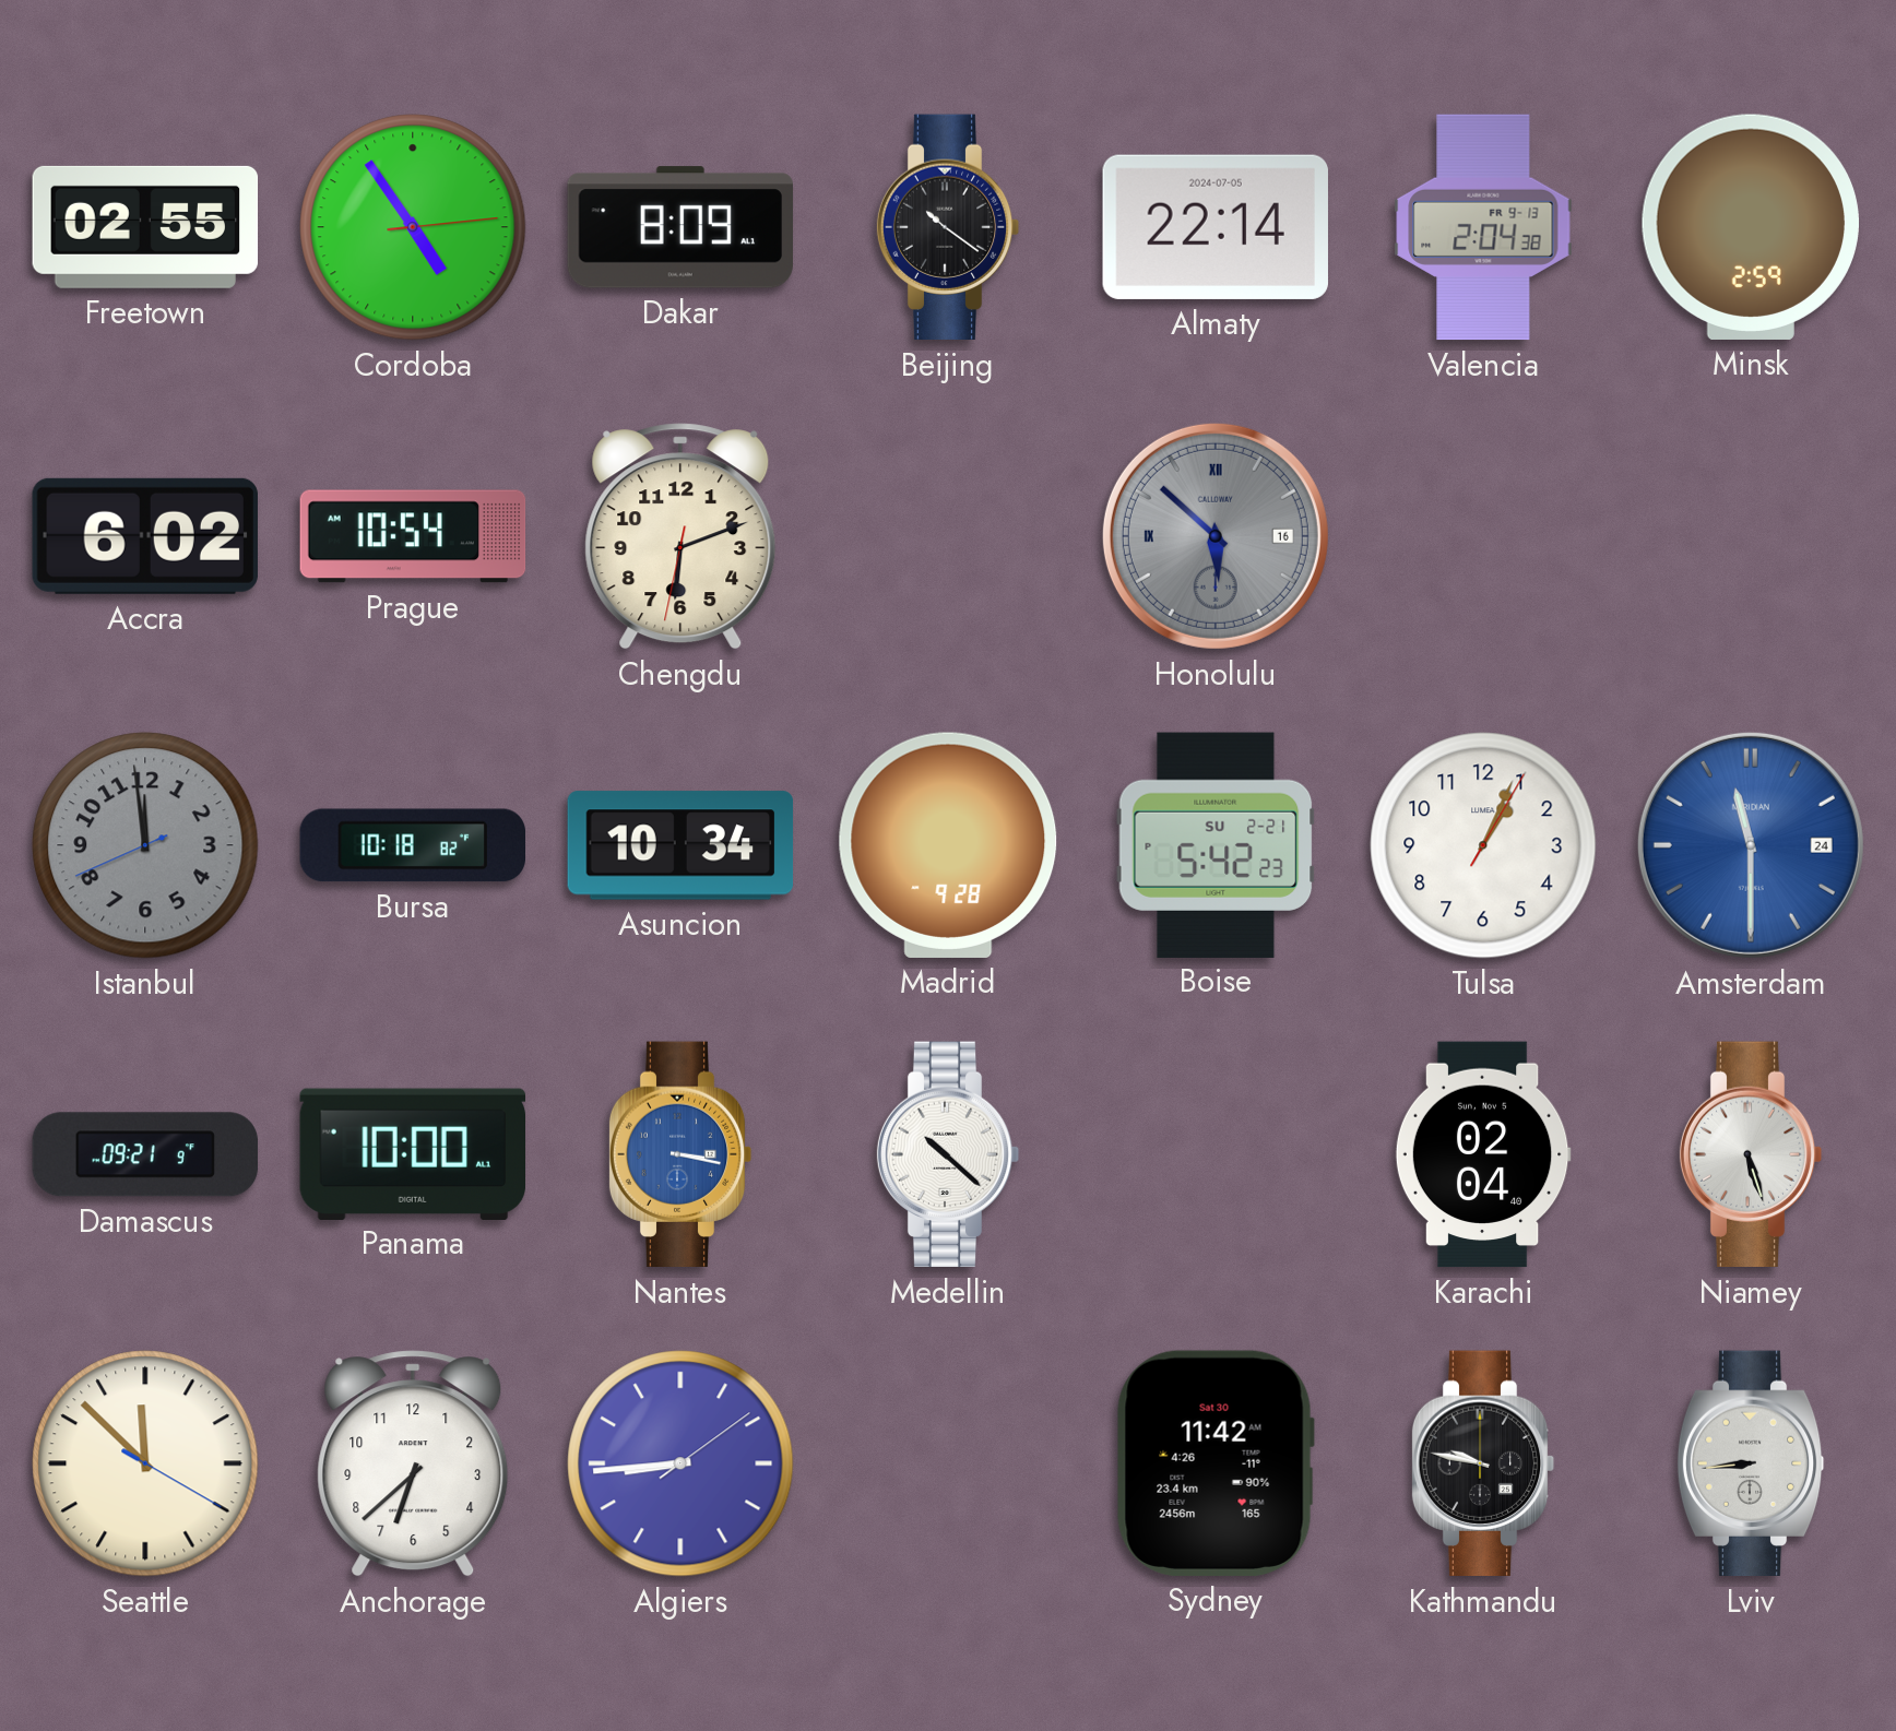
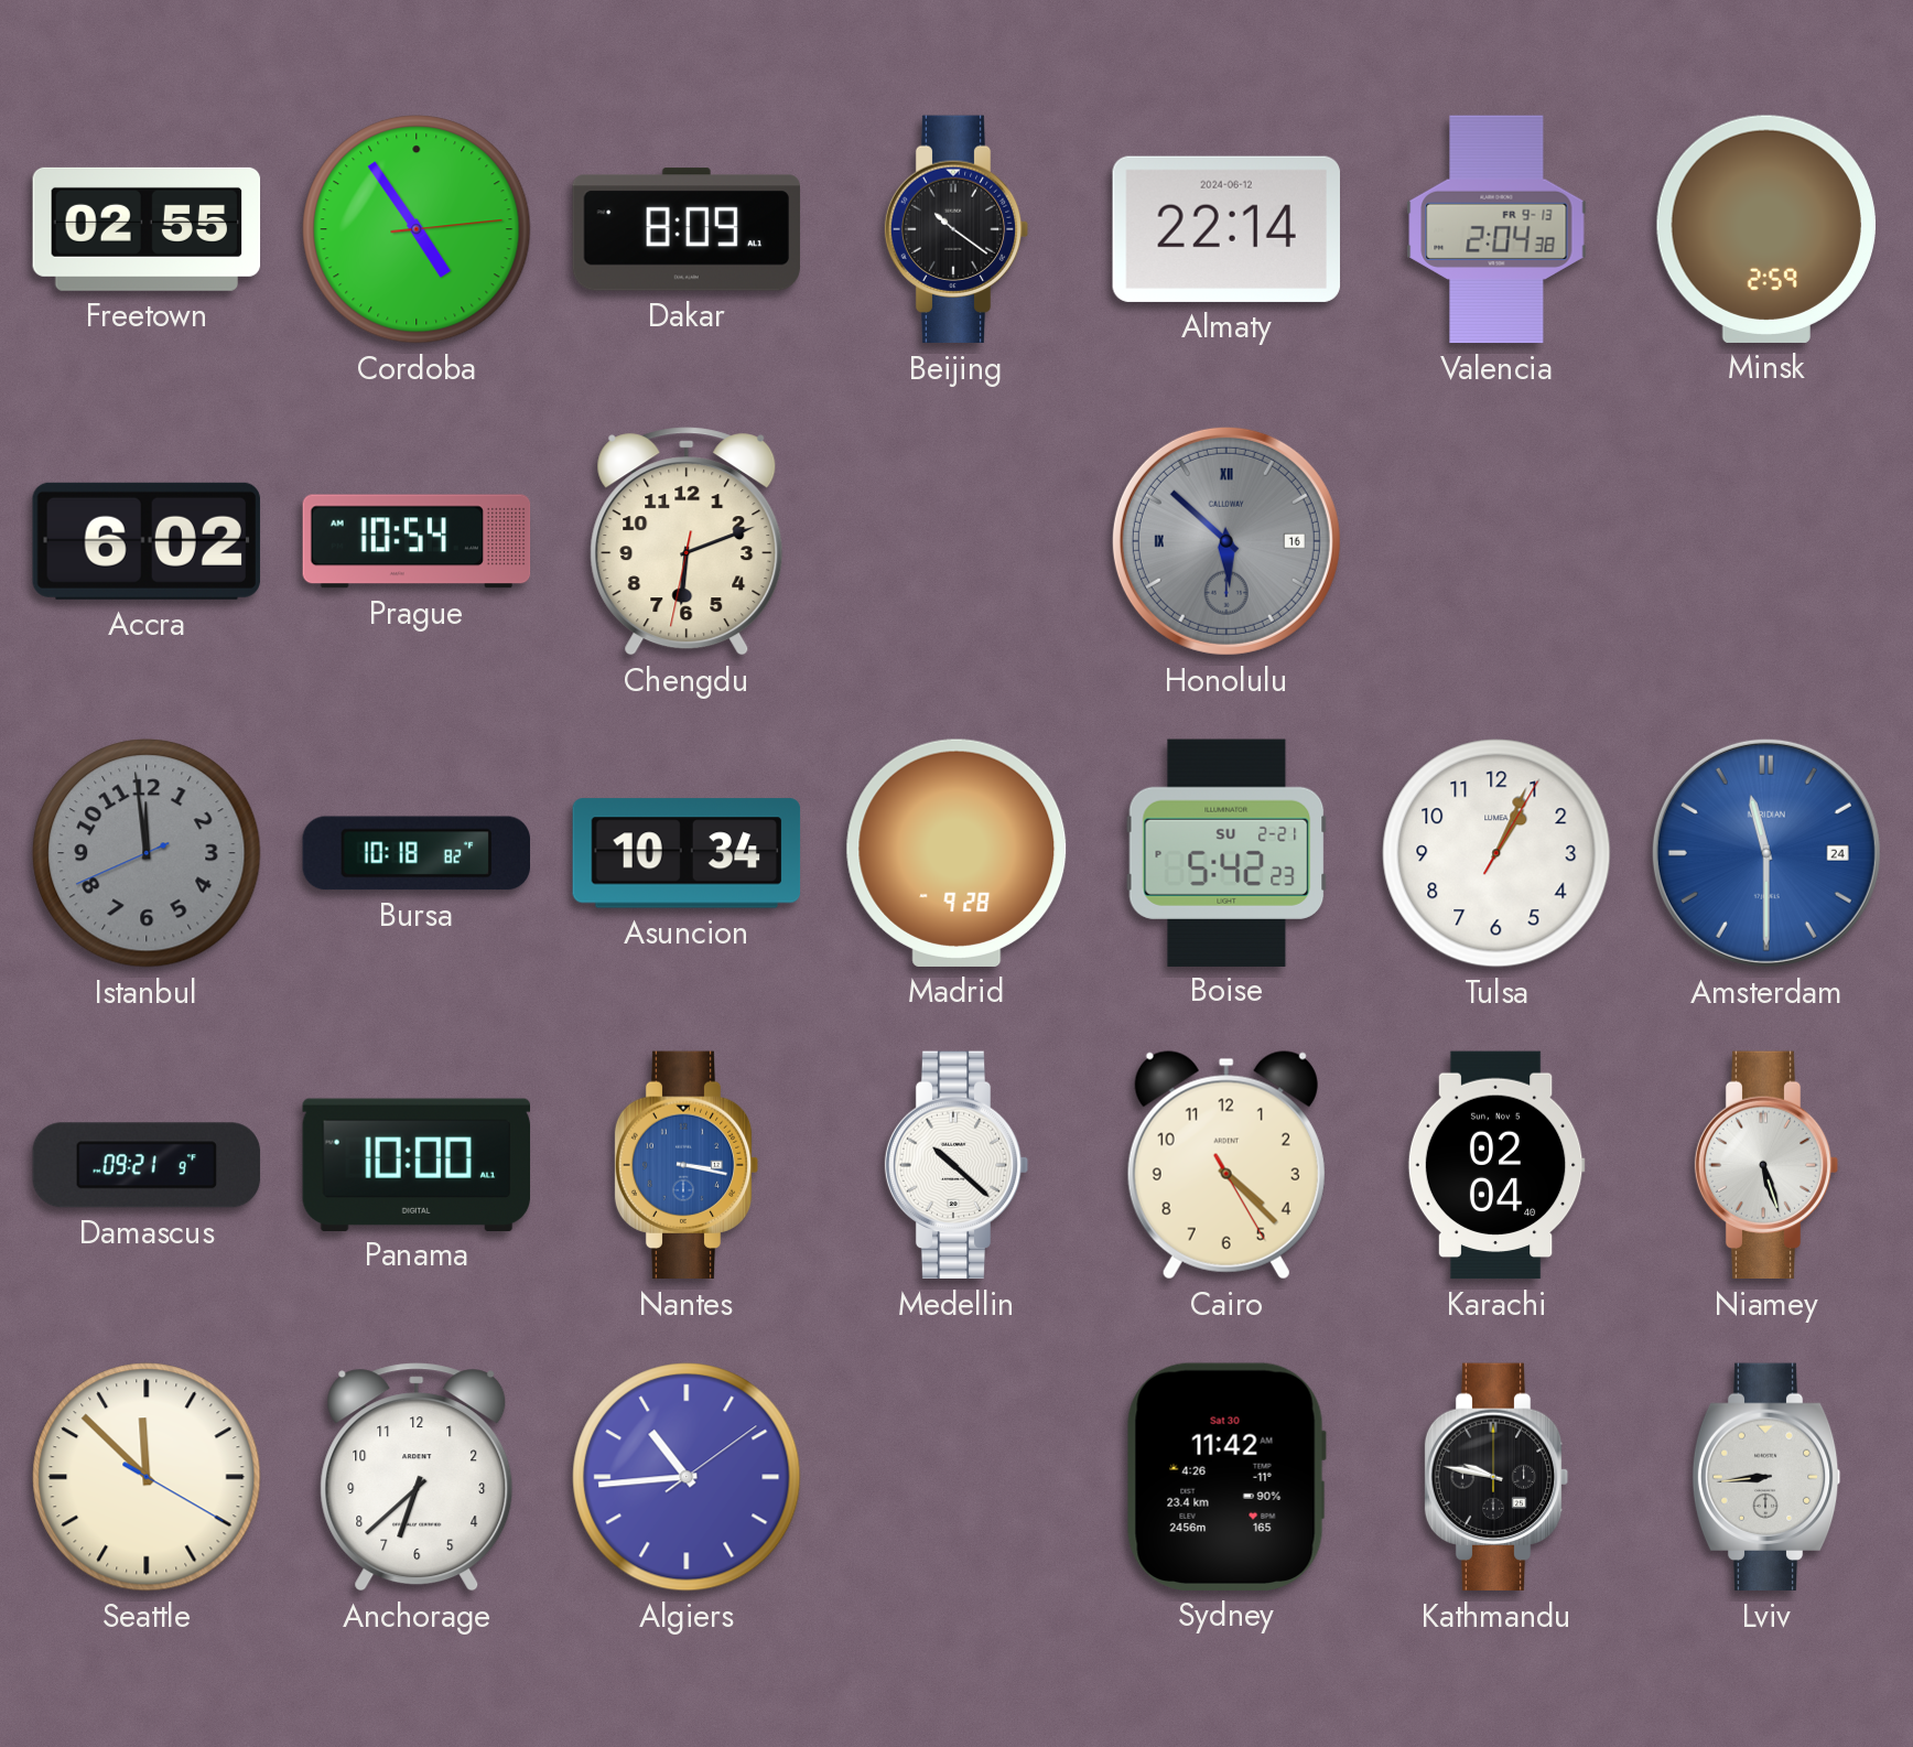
Almaty date: 2024-07-05 -> 2024-06-12
Cairo: none -> 4:22
Algiers: 8:44 -> 10:44
